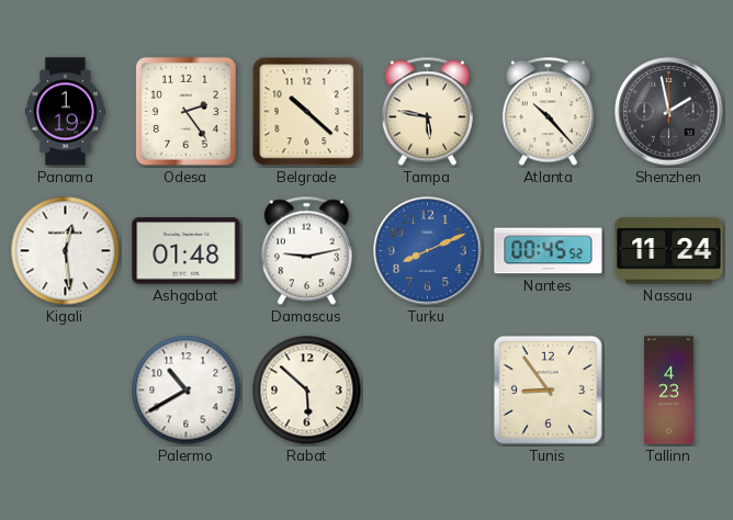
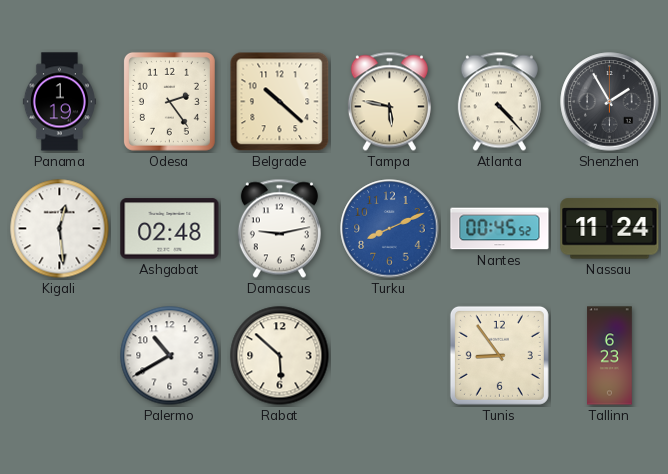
Atlanta: 10:23 -> 4:23
Shenzhen: 1:58 -> 1:55
Ashgabat: 01:48 -> 02:48
Tallinn: 4:23 -> 6:23
